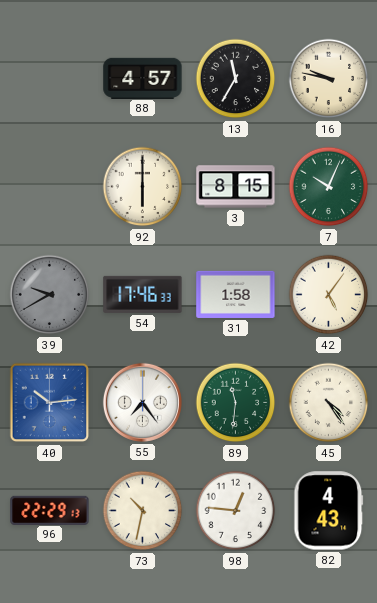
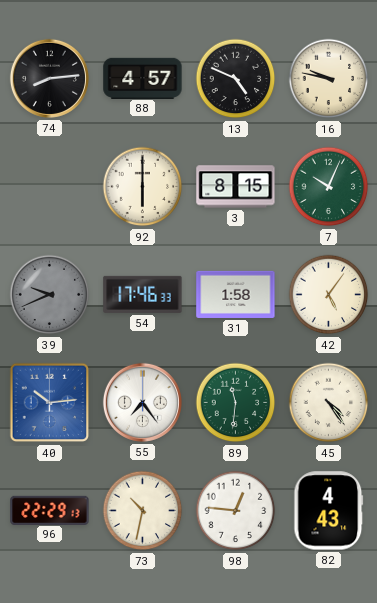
74: none -> 8:14
13: 11:35 -> 4:49
39: 9:40 -> 9:41
